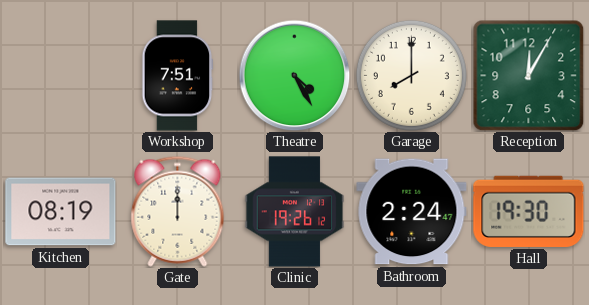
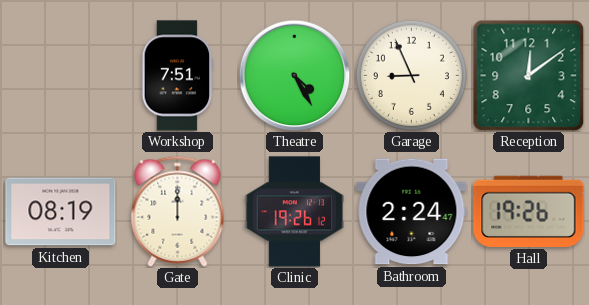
Garage: 8:00 -> 8:56
Reception: 12:05 -> 12:09
Hall: 19:30 -> 19:26
